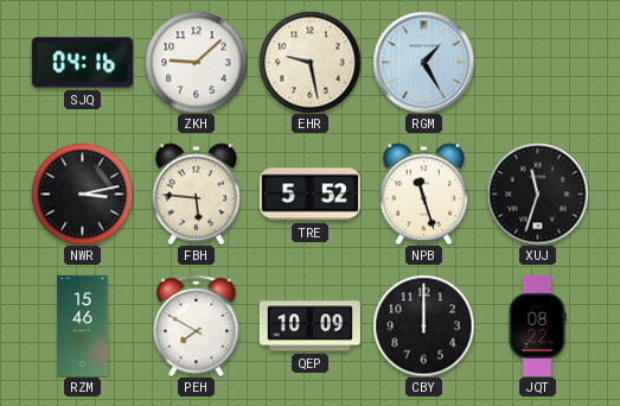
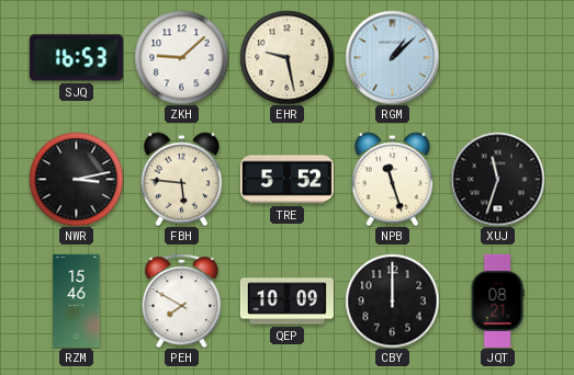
SJQ: 04:16 -> 16:53
RGM: 1:25 -> 1:08
JQT: 08:22 -> 08:21
